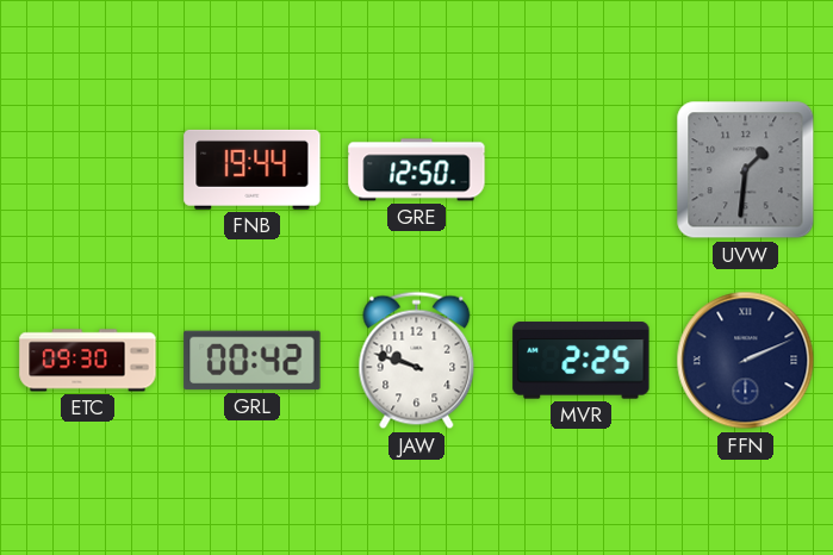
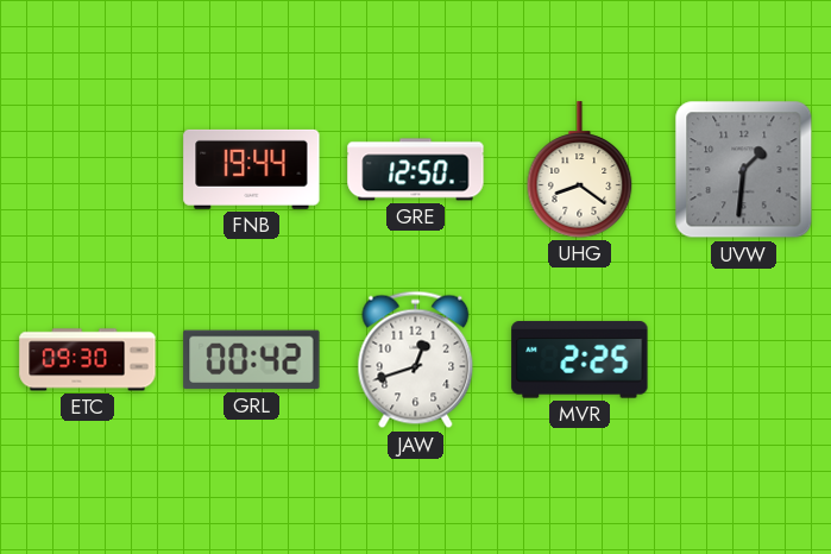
UHG: none -> 8:21
JAW: 9:48 -> 12:42
FFN: 2:11 -> none
